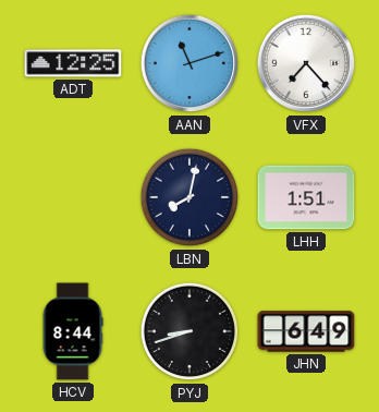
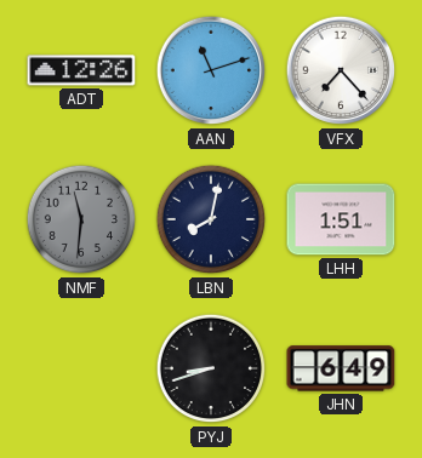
ADT: 12:25 -> 12:26
NMF: none -> 11:31
HCV: 8:44 -> none
